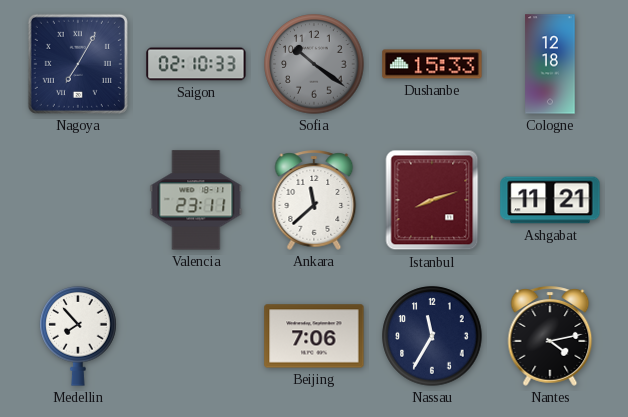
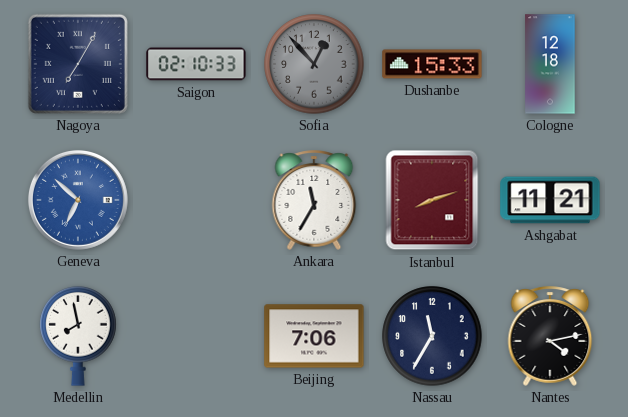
Sofia: 10:21 -> 12:53
Geneva: none -> 6:52
Valencia: 23:11 -> none
Ankara: 11:38 -> 11:35
Medellin: 7:53 -> 7:58
